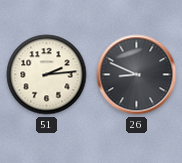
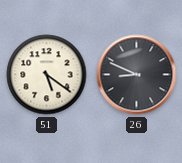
51: 2:14 -> 5:21
